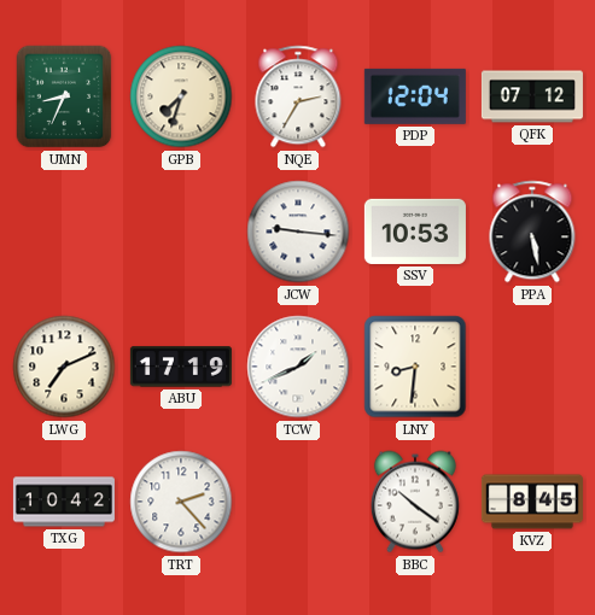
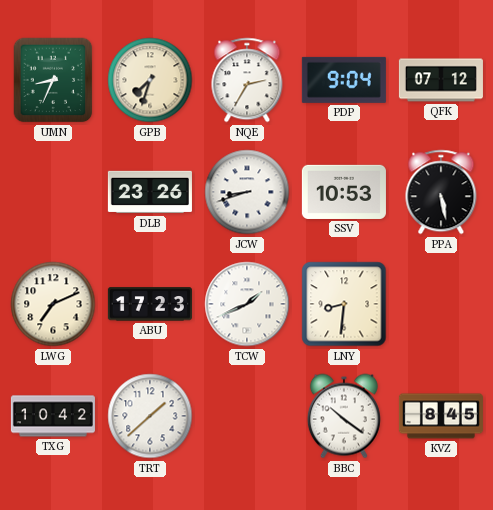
PDP: 12:04 -> 9:04
DLB: none -> 23:26
JCW: 9:16 -> 8:42
ABU: 17:19 -> 17:23
TRT: 2:23 -> 1:38
